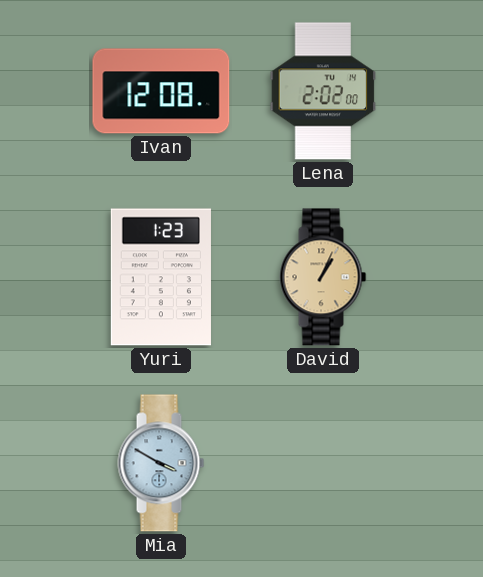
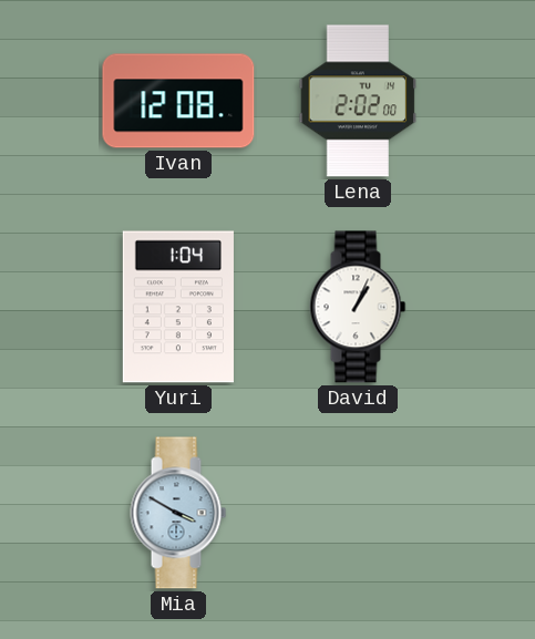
Yuri: 1:23 -> 1:04
David dial: champagne -> white
